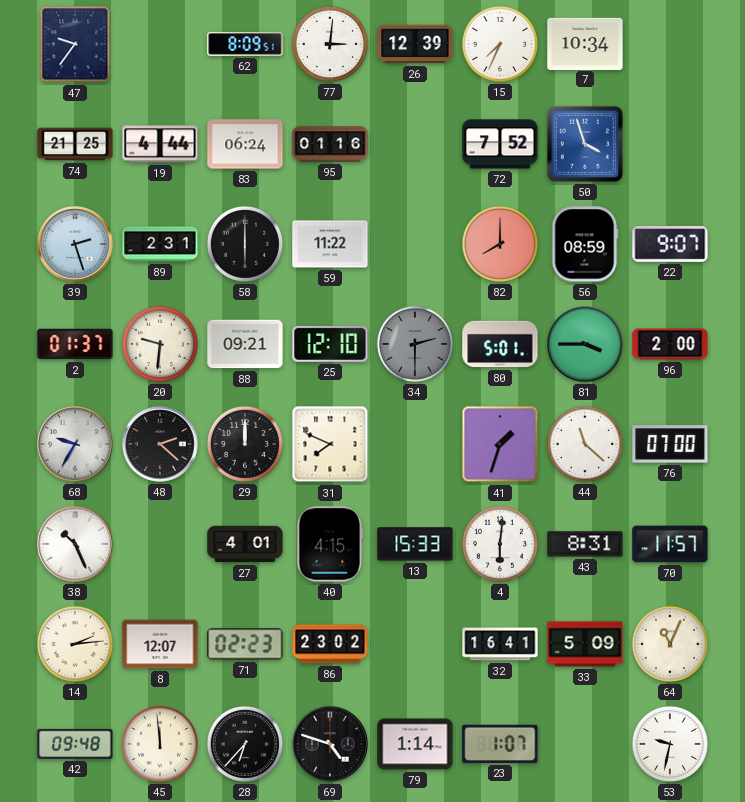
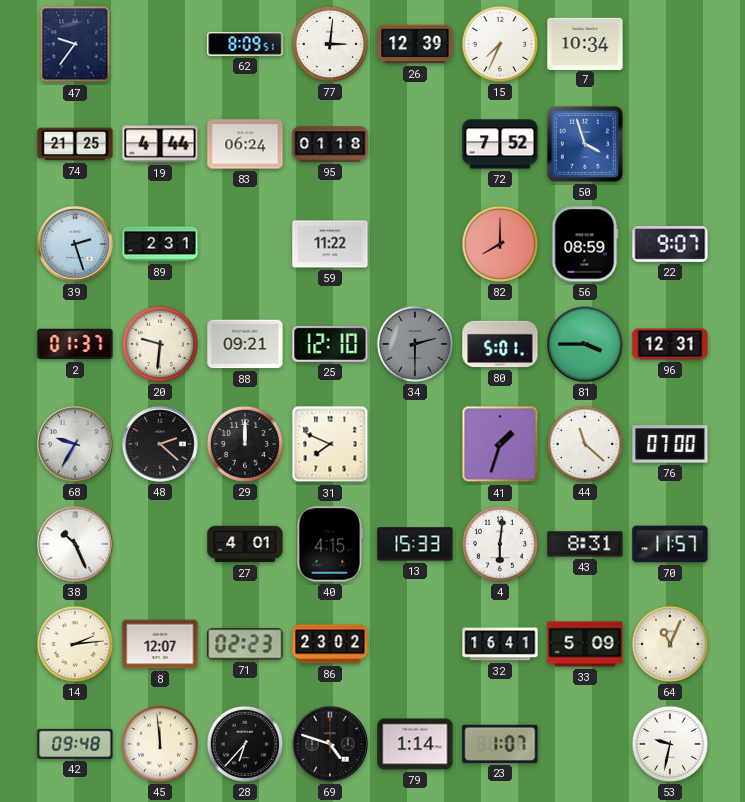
95: 01:16 -> 01:18
58: 6:00 -> none
96: 2:00 -> 12:31
